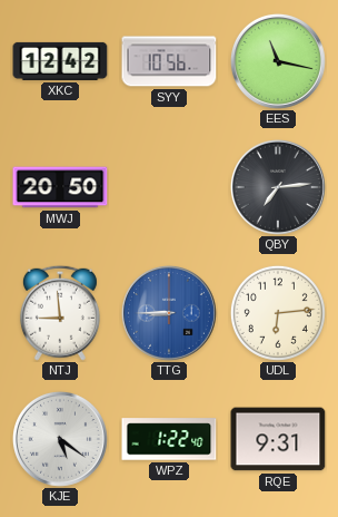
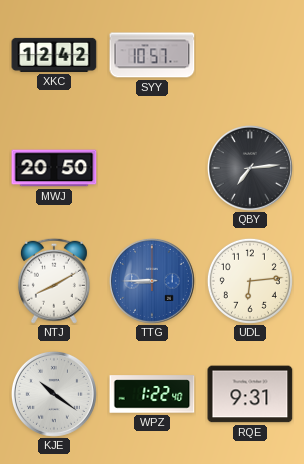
SYY: 10:56 -> 10:57
EES: 11:17 -> none
NTJ: 8:59 -> 8:10
KJE: 5:21 -> 10:21
